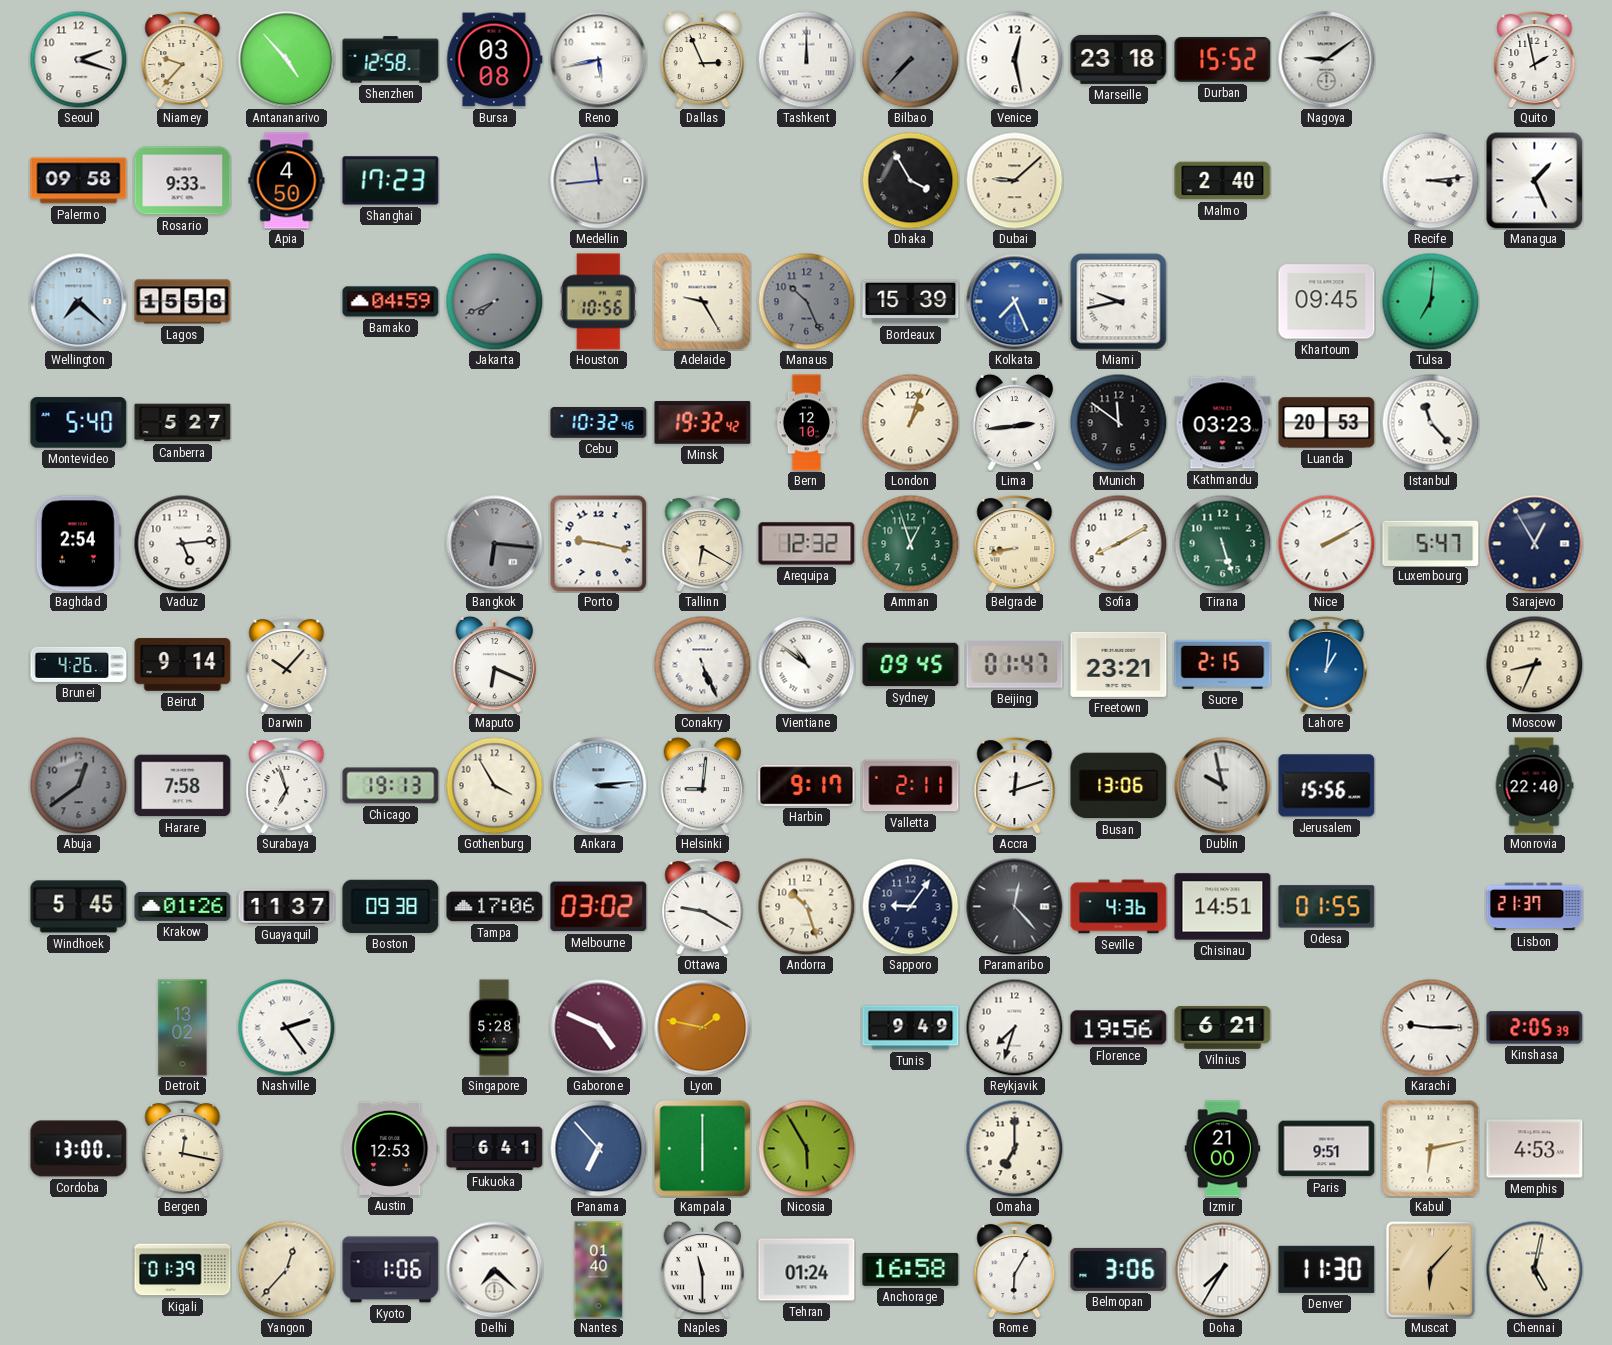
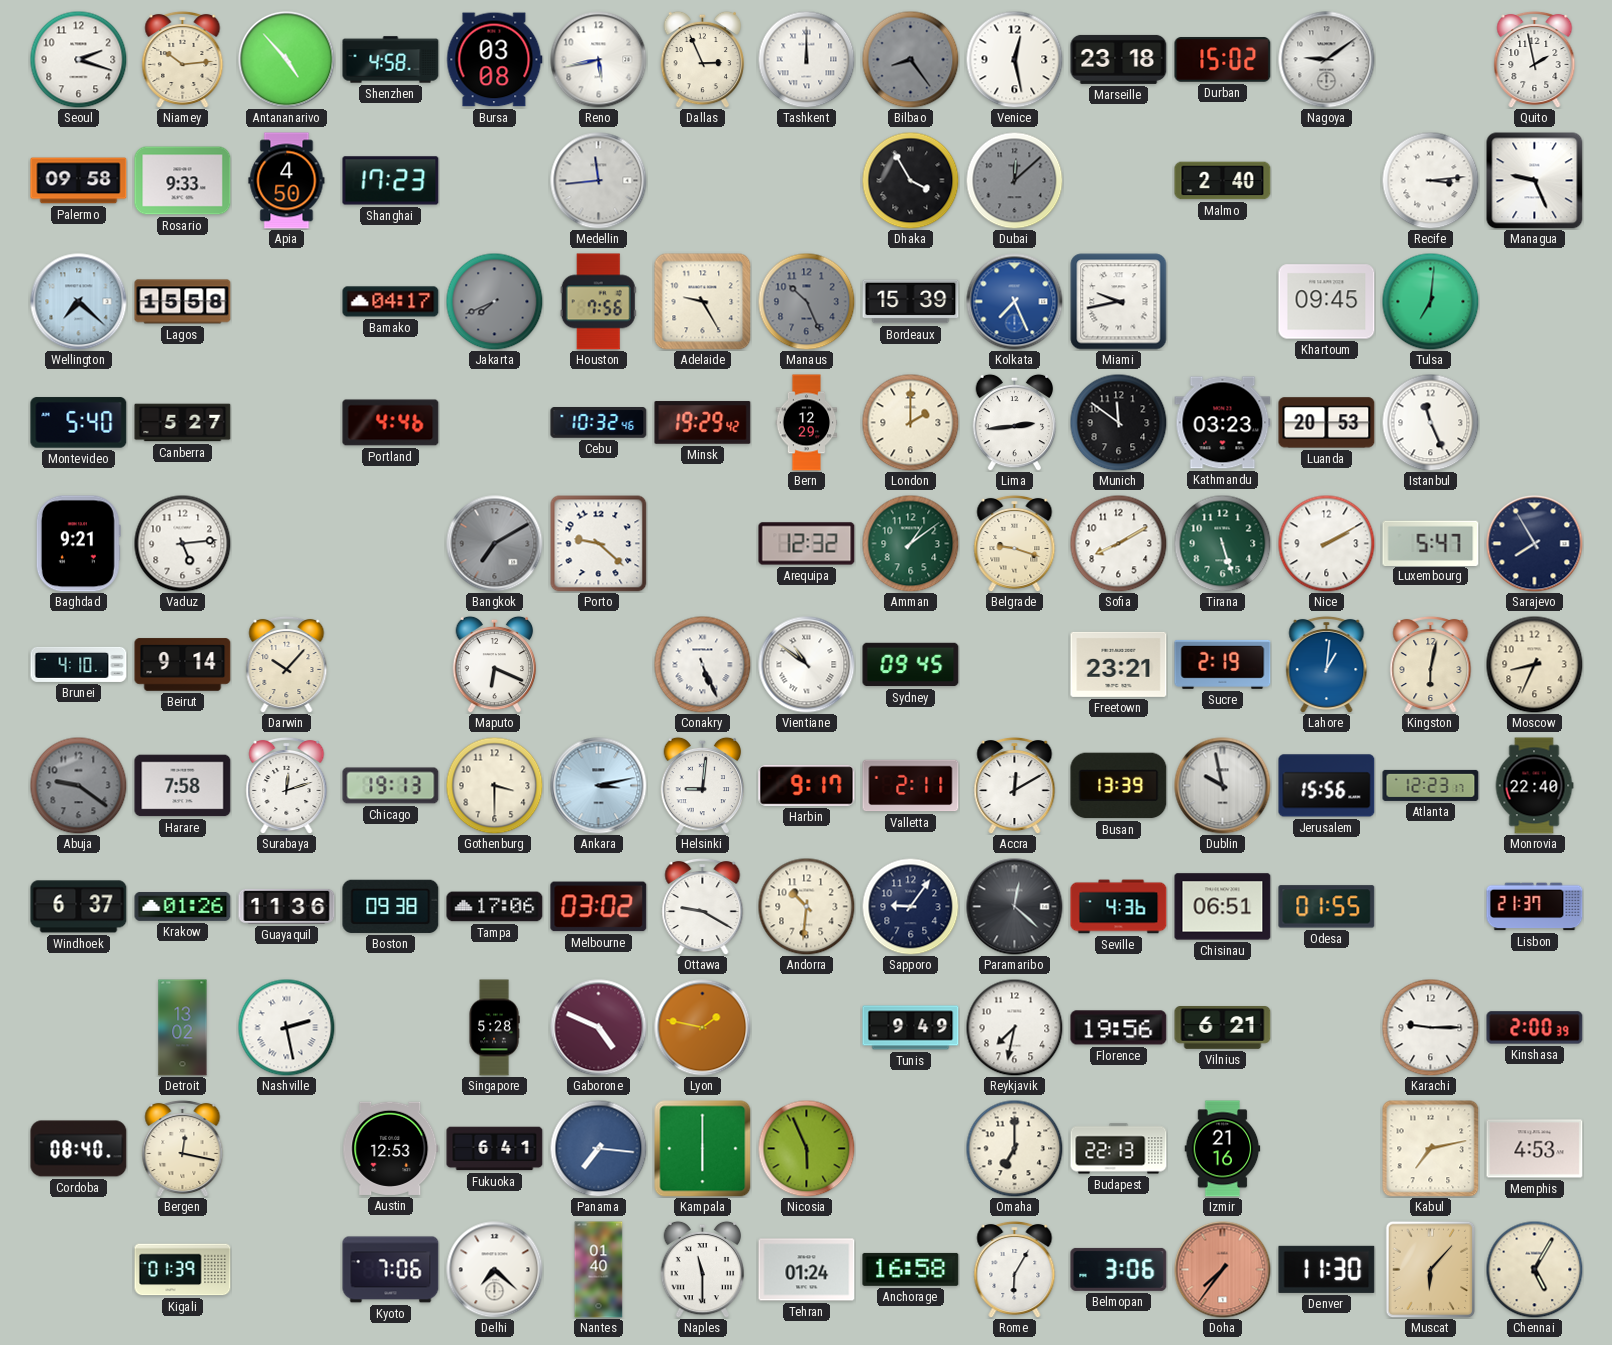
Niamey: 9:37 -> 10:14
Shenzhen: 12:58 -> 4:58
Bilbao: 7:37 -> 8:24
Durban: 15:52 -> 15:02
Dubai: 9:08 -> 12:08
Dubai dial: cream -> grey
Managua: 1:26 -> 9:26
Bamako: 04:59 -> 04:17
Houston: 10:56 -> 7:56
Portland: none -> 4:46
Minsk: 19:32 -> 19:29
Bern: 12:10 -> 12:29
London: 1:03 -> 2:00
Istanbul: 11:23 -> 11:26
Baghdad: 2:54 -> 9:21
Bangkok: 6:16 -> 7:10
Porto: 9:17 -> 9:22
Tallinn: 6:20 -> none
Amman: 12:57 -> 1:09
Belgrade: 8:43 -> 9:18
Sarajevo: 12:55 -> 7:55
Brunei: 4:26 -> 4:10
Beijing: 01:47 -> none
Sucre: 2:15 -> 2:19
Kingston: none -> 6:02
Abuja: 12:39 -> 9:21
Surabaya: 6:57 -> 12:12
Gothenburg: 3:55 -> 3:30
Ankara: 3:14 -> 3:13
Accra: 12:12 -> 12:10
Busan: 13:06 -> 13:39
Atlanta: none -> 12:23
Windhoek: 5:45 -> 6:37
Guayaquil: 11:37 -> 11:36
Andorra: 10:27 -> 10:31
Paramaribo: 12:23 -> 12:22
Chisinau: 14:51 -> 06:51
Nashville: 2:24 -> 2:28
Reykjavik: 7:33 -> 7:32
Kinshasa: 2:05 -> 2:00
Cordoba: 13:00 -> 08:40
Panama: 6:53 -> 7:16
Nicosia: 5:55 -> 5:56
Budapest: none -> 22:13
Izmir: 21:00 -> 21:16
Paris: 9:51 -> none
Kabul: 6:13 -> 7:13
Yangon: 12:37 -> none
Kyoto: 1:06 -> 7:06
Doha: 7:35 -> 7:36
Doha dial: white -> salmon
Chennai: 5:02 -> 5:05
